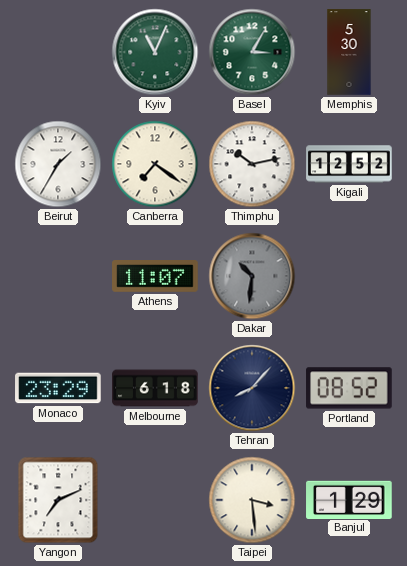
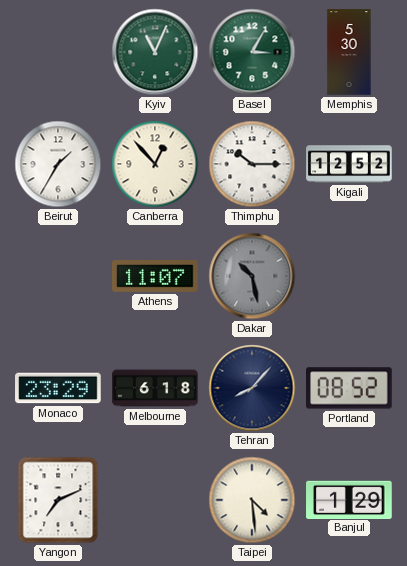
Canberra: 7:21 -> 12:53
Thimphu: 10:13 -> 10:15
Dakar: 10:31 -> 10:28
Taipei: 3:29 -> 4:29
